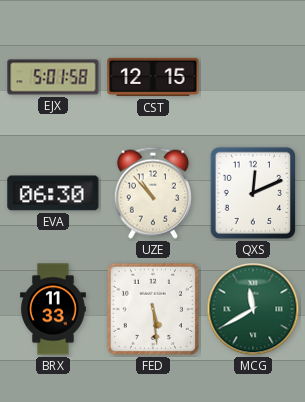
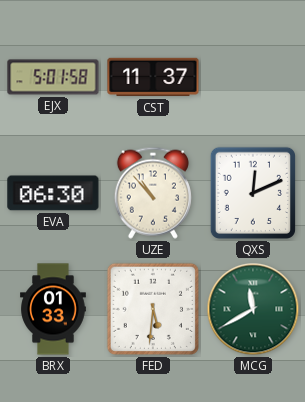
CST: 12:15 -> 11:37
BRX: 11:33 -> 01:33
FED: 5:29 -> 5:31
